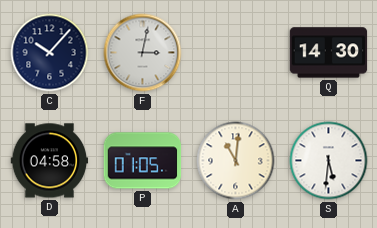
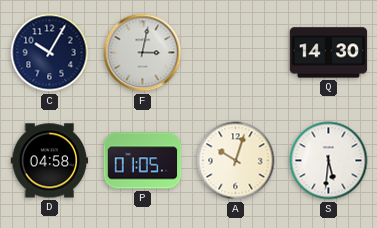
C: 10:07 -> 10:05
A: 11:01 -> 10:03
